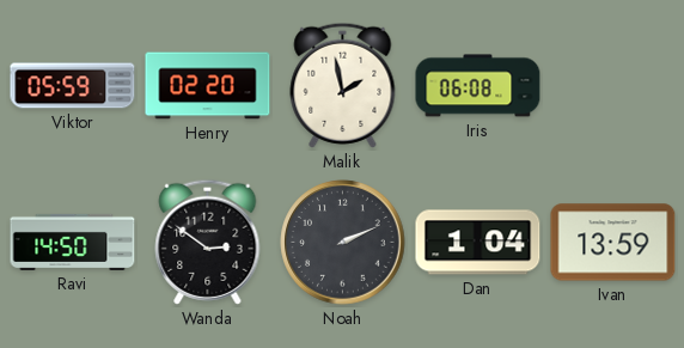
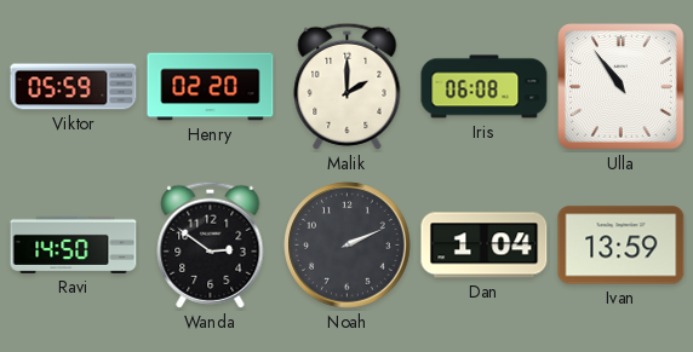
Malik: 1:58 -> 2:00
Ulla: none -> 10:54
